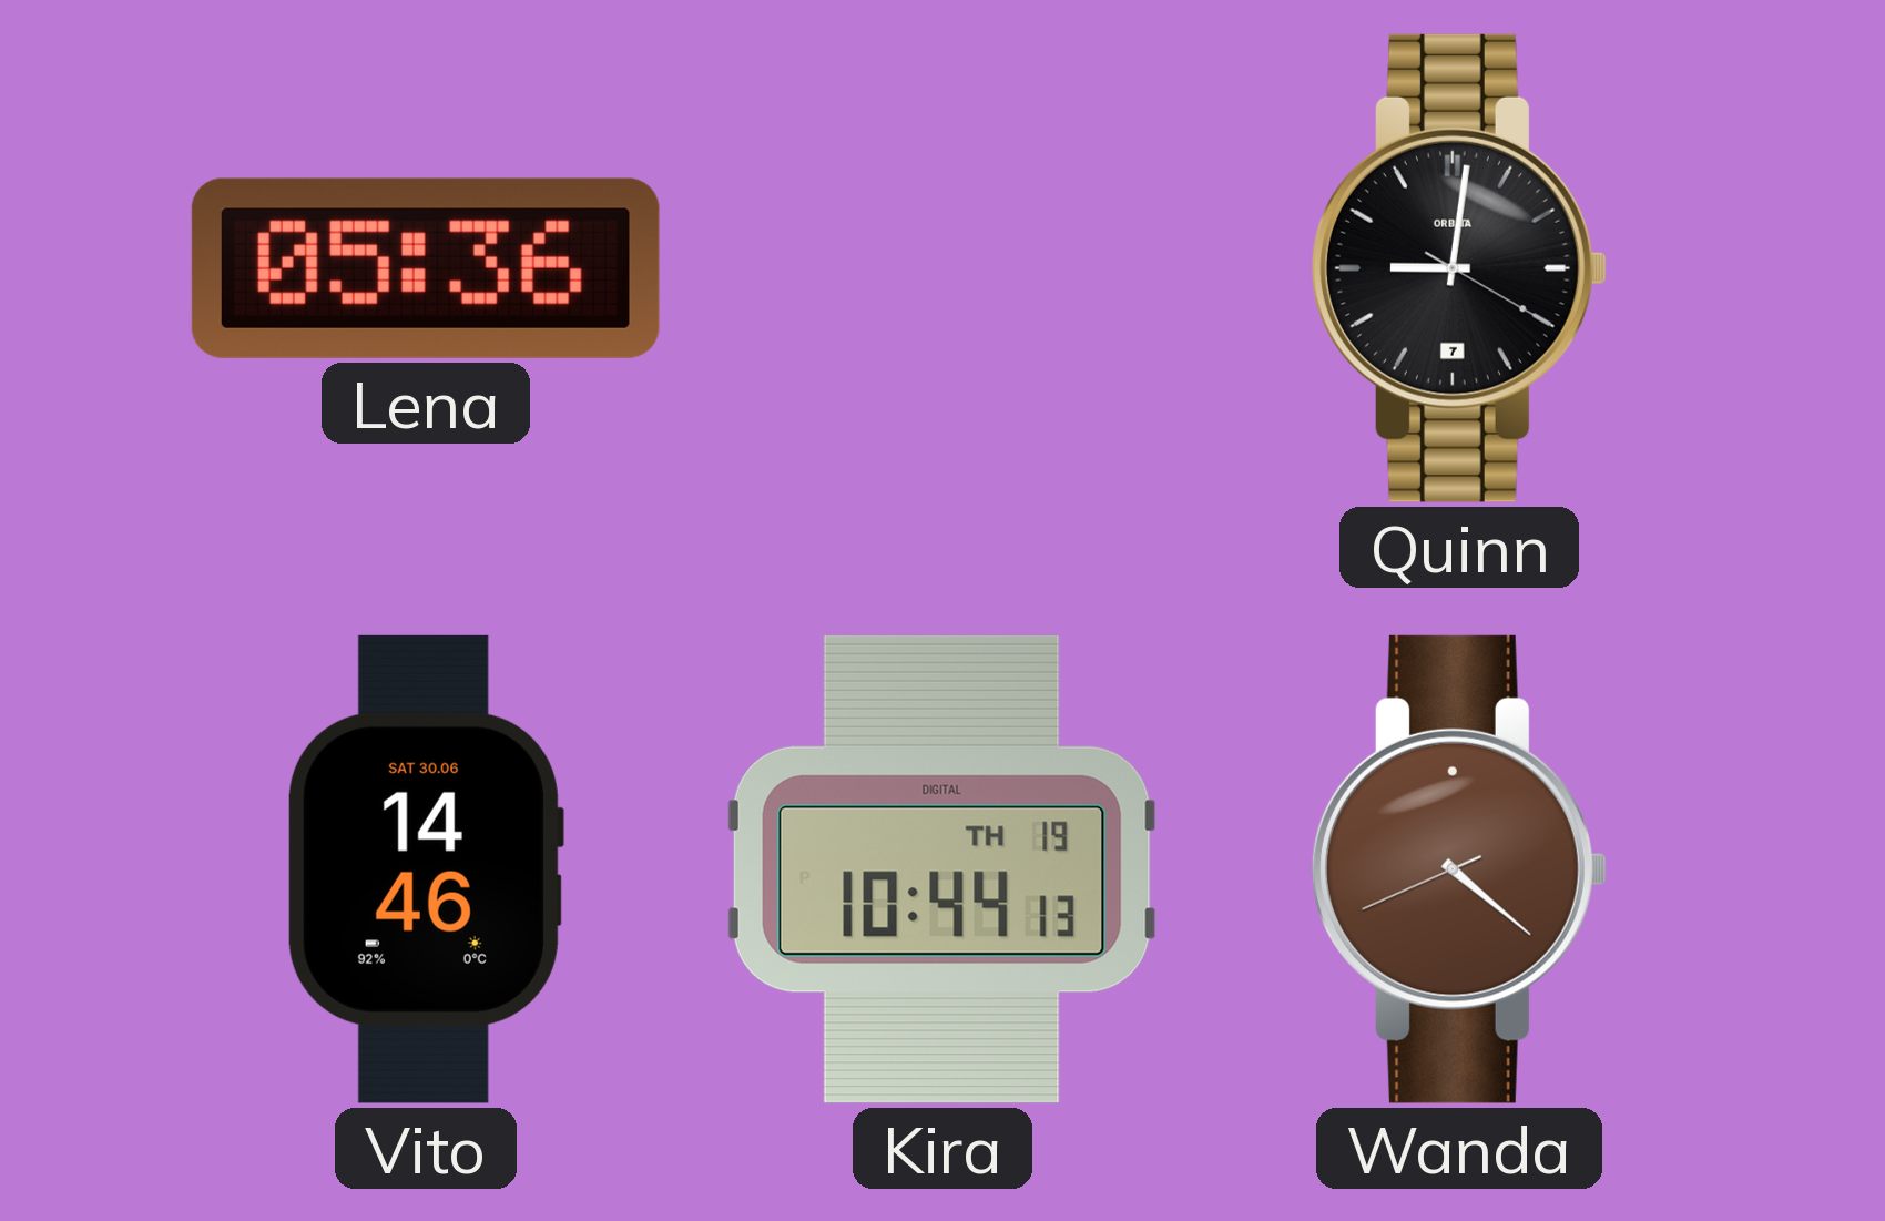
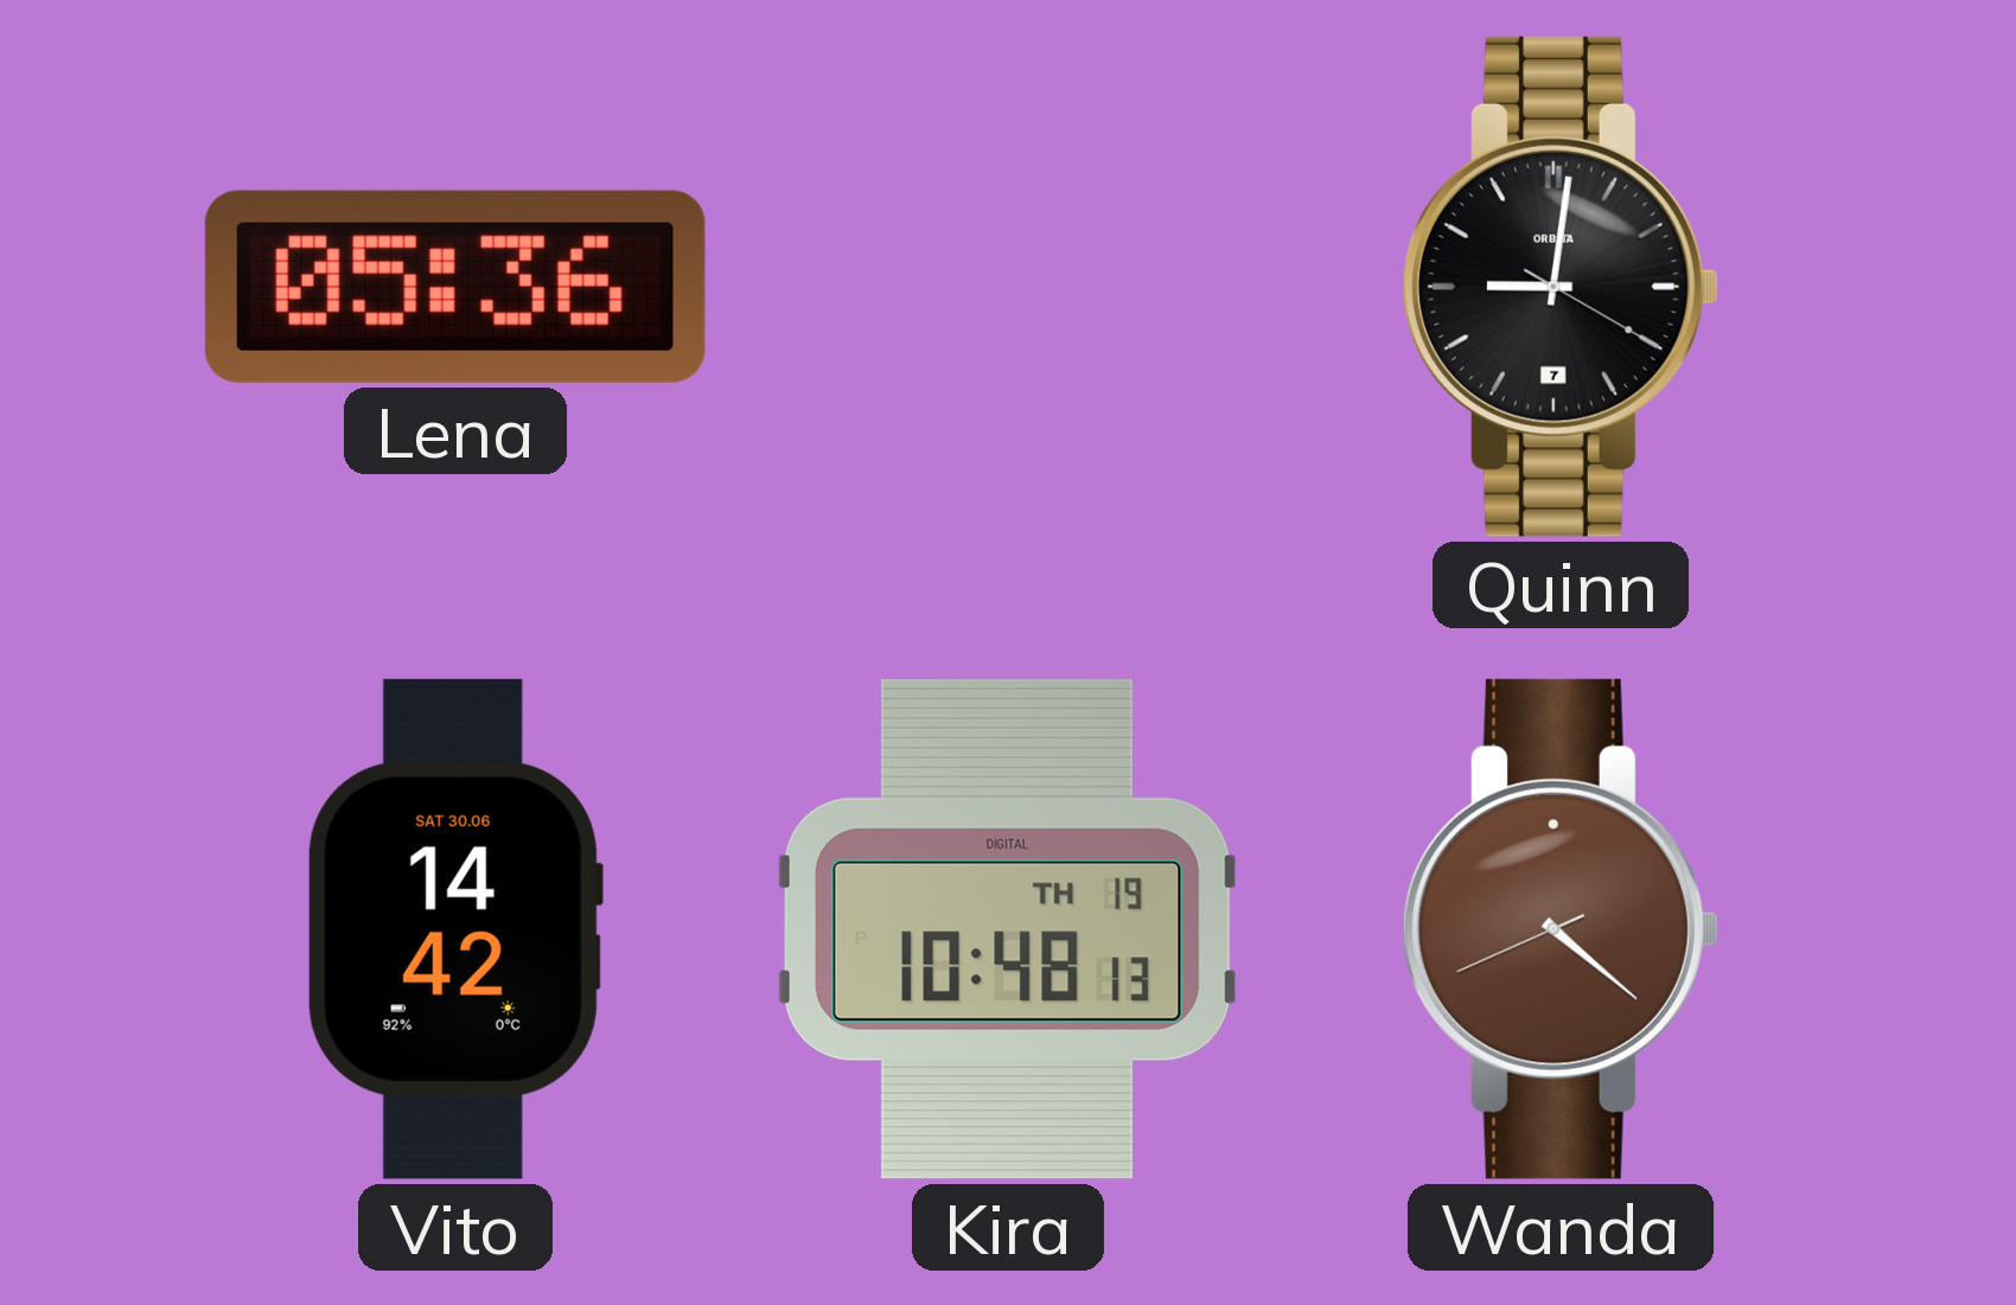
Vito: 14:46 -> 14:42
Kira: 10:44 -> 10:48
